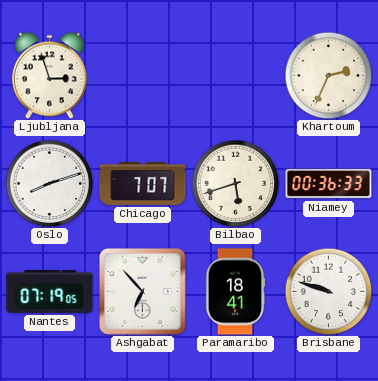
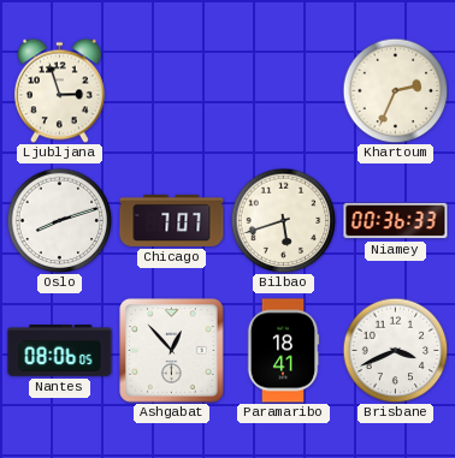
Nantes: 07:19 -> 08:06
Ashgabat: 6:53 -> 12:53
Brisbane: 9:48 -> 3:41
